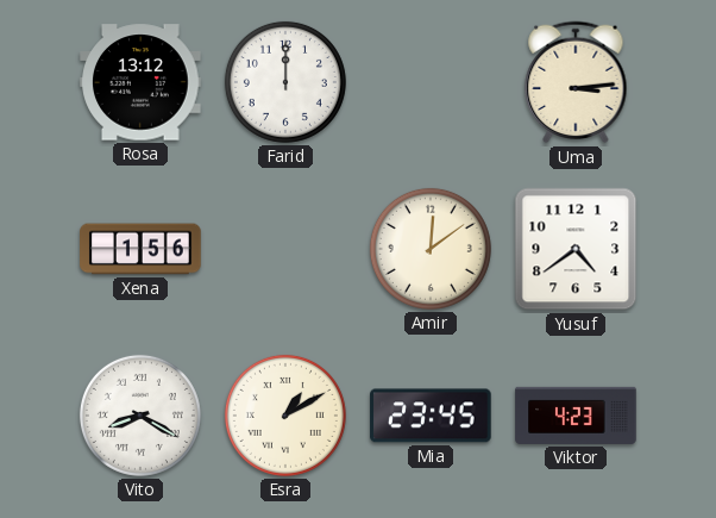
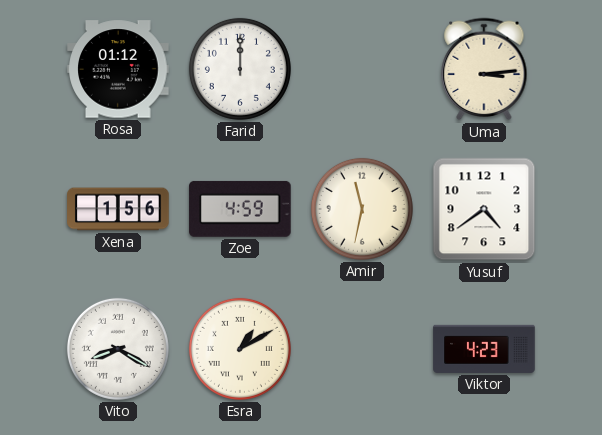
Rosa: 13:12 -> 01:12
Zoe: none -> 4:59
Amir: 12:09 -> 11:32
Mia: 23:45 -> none
